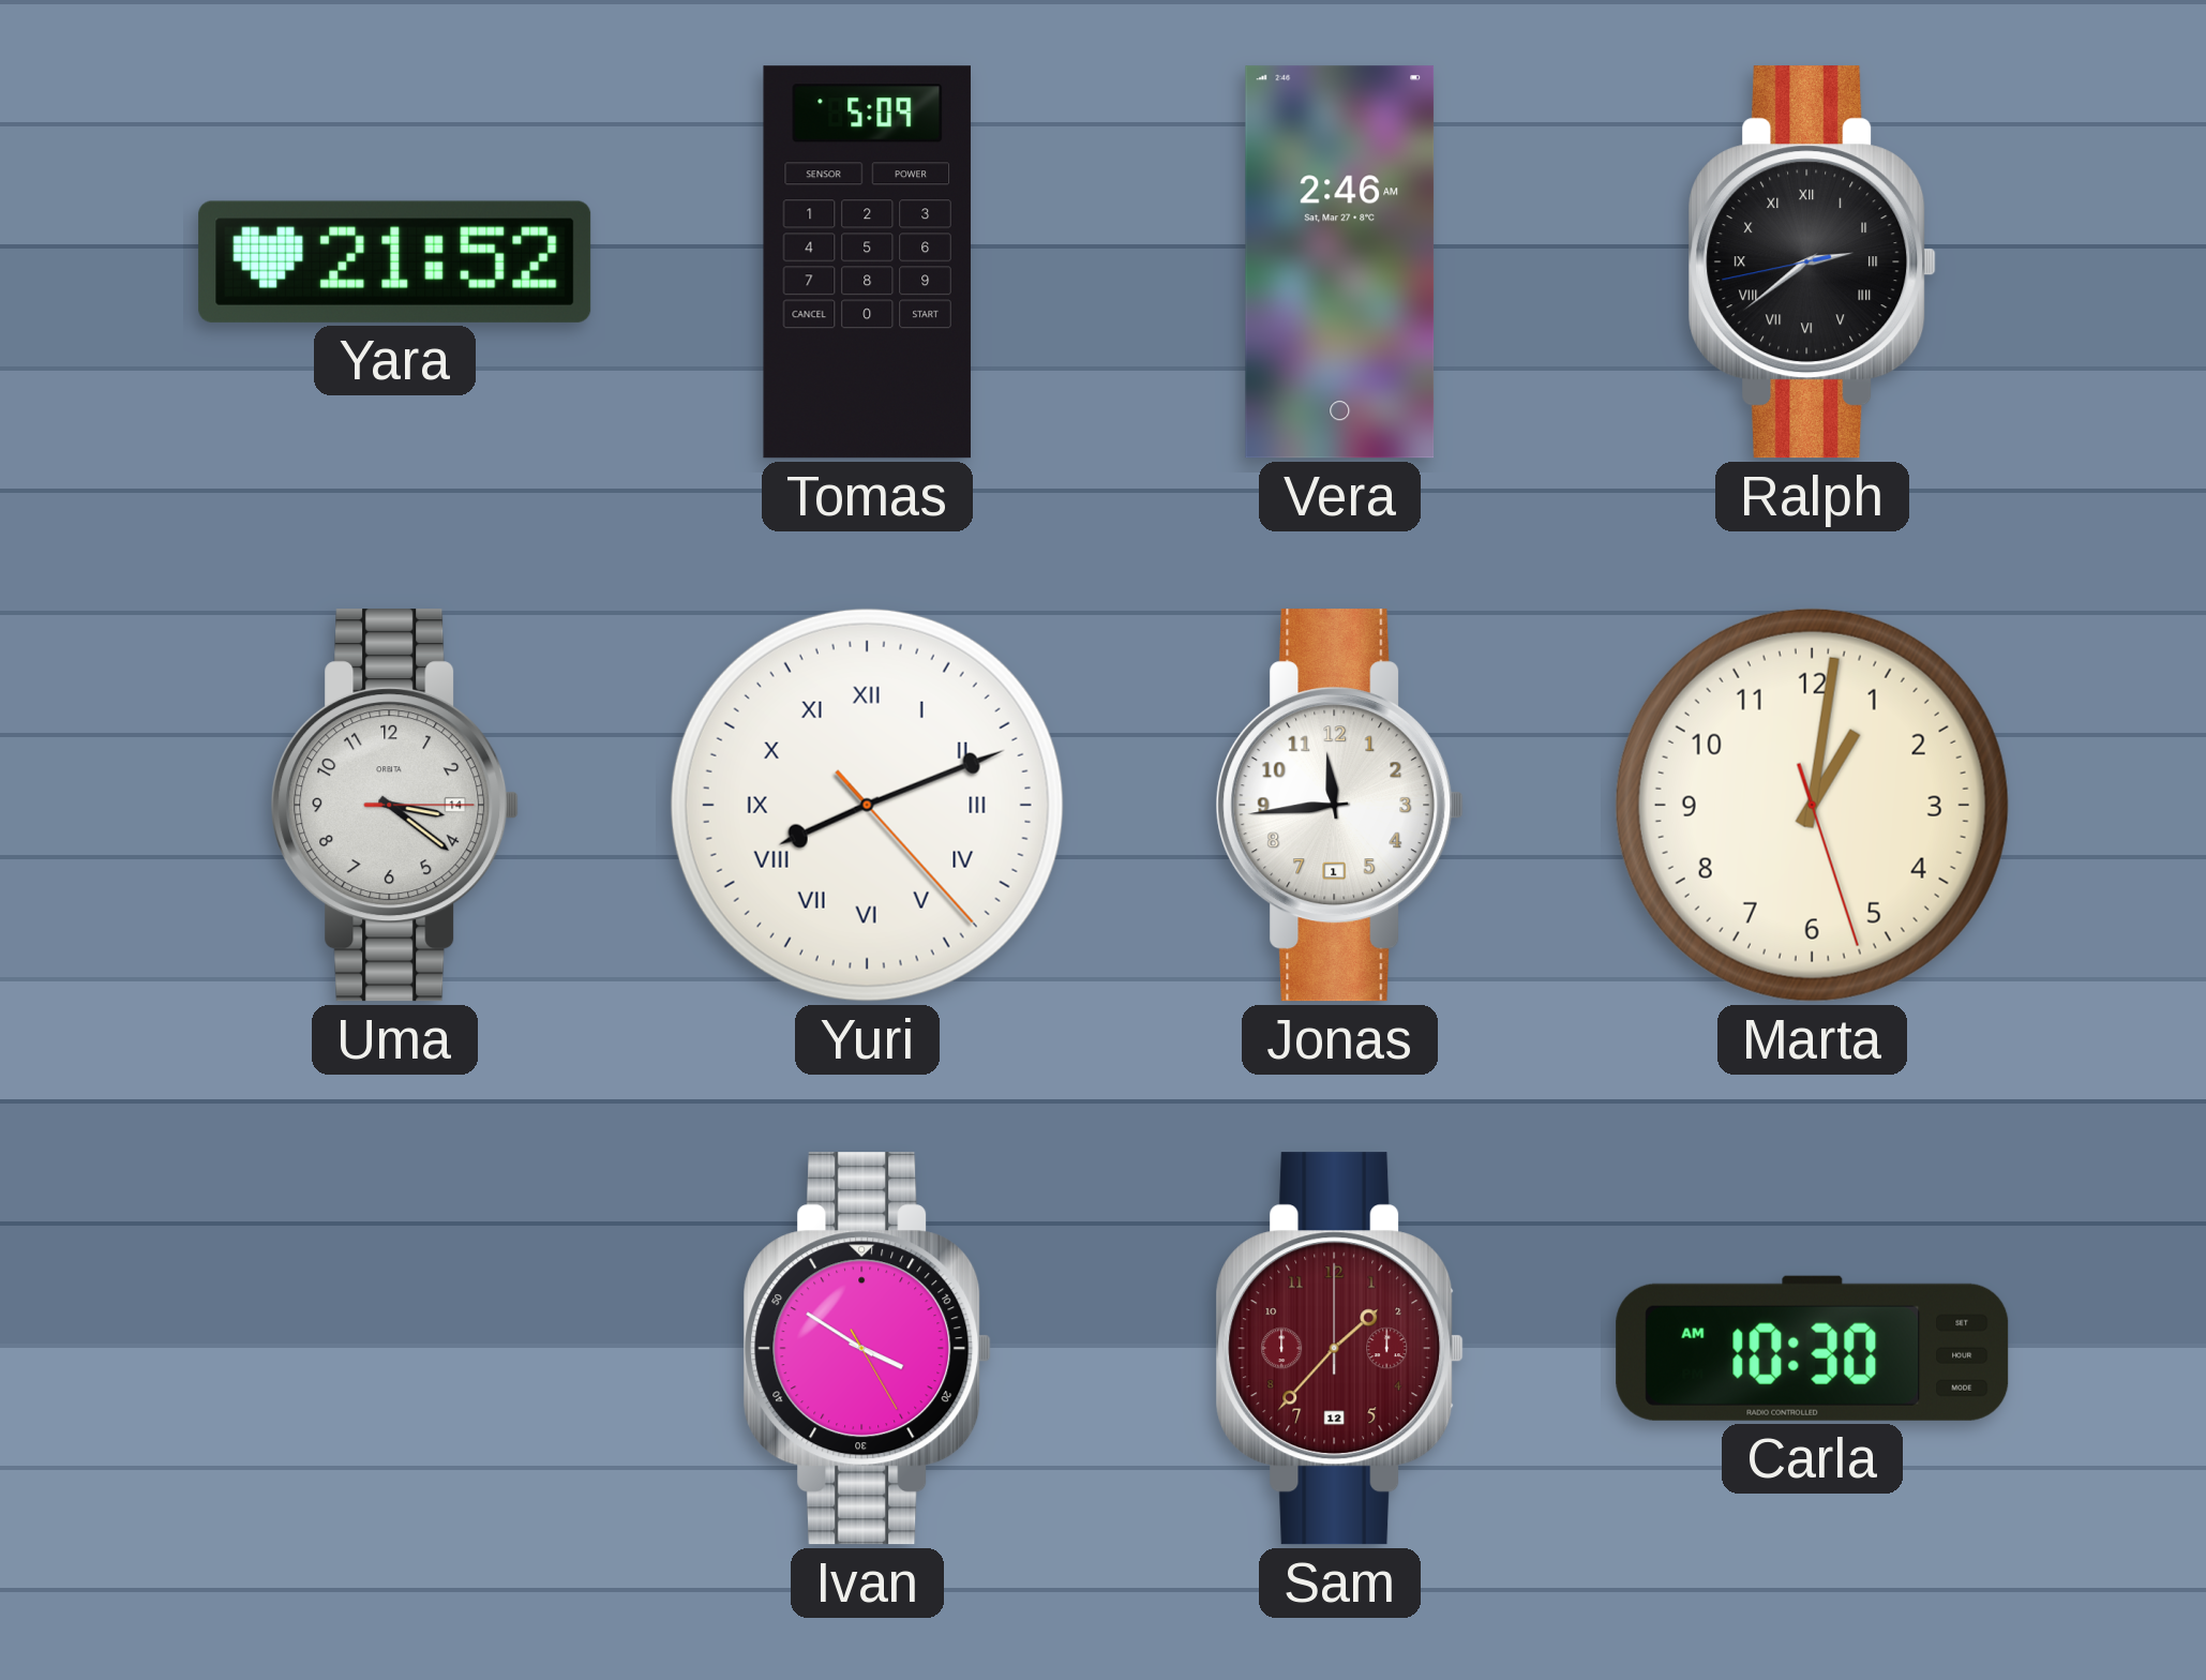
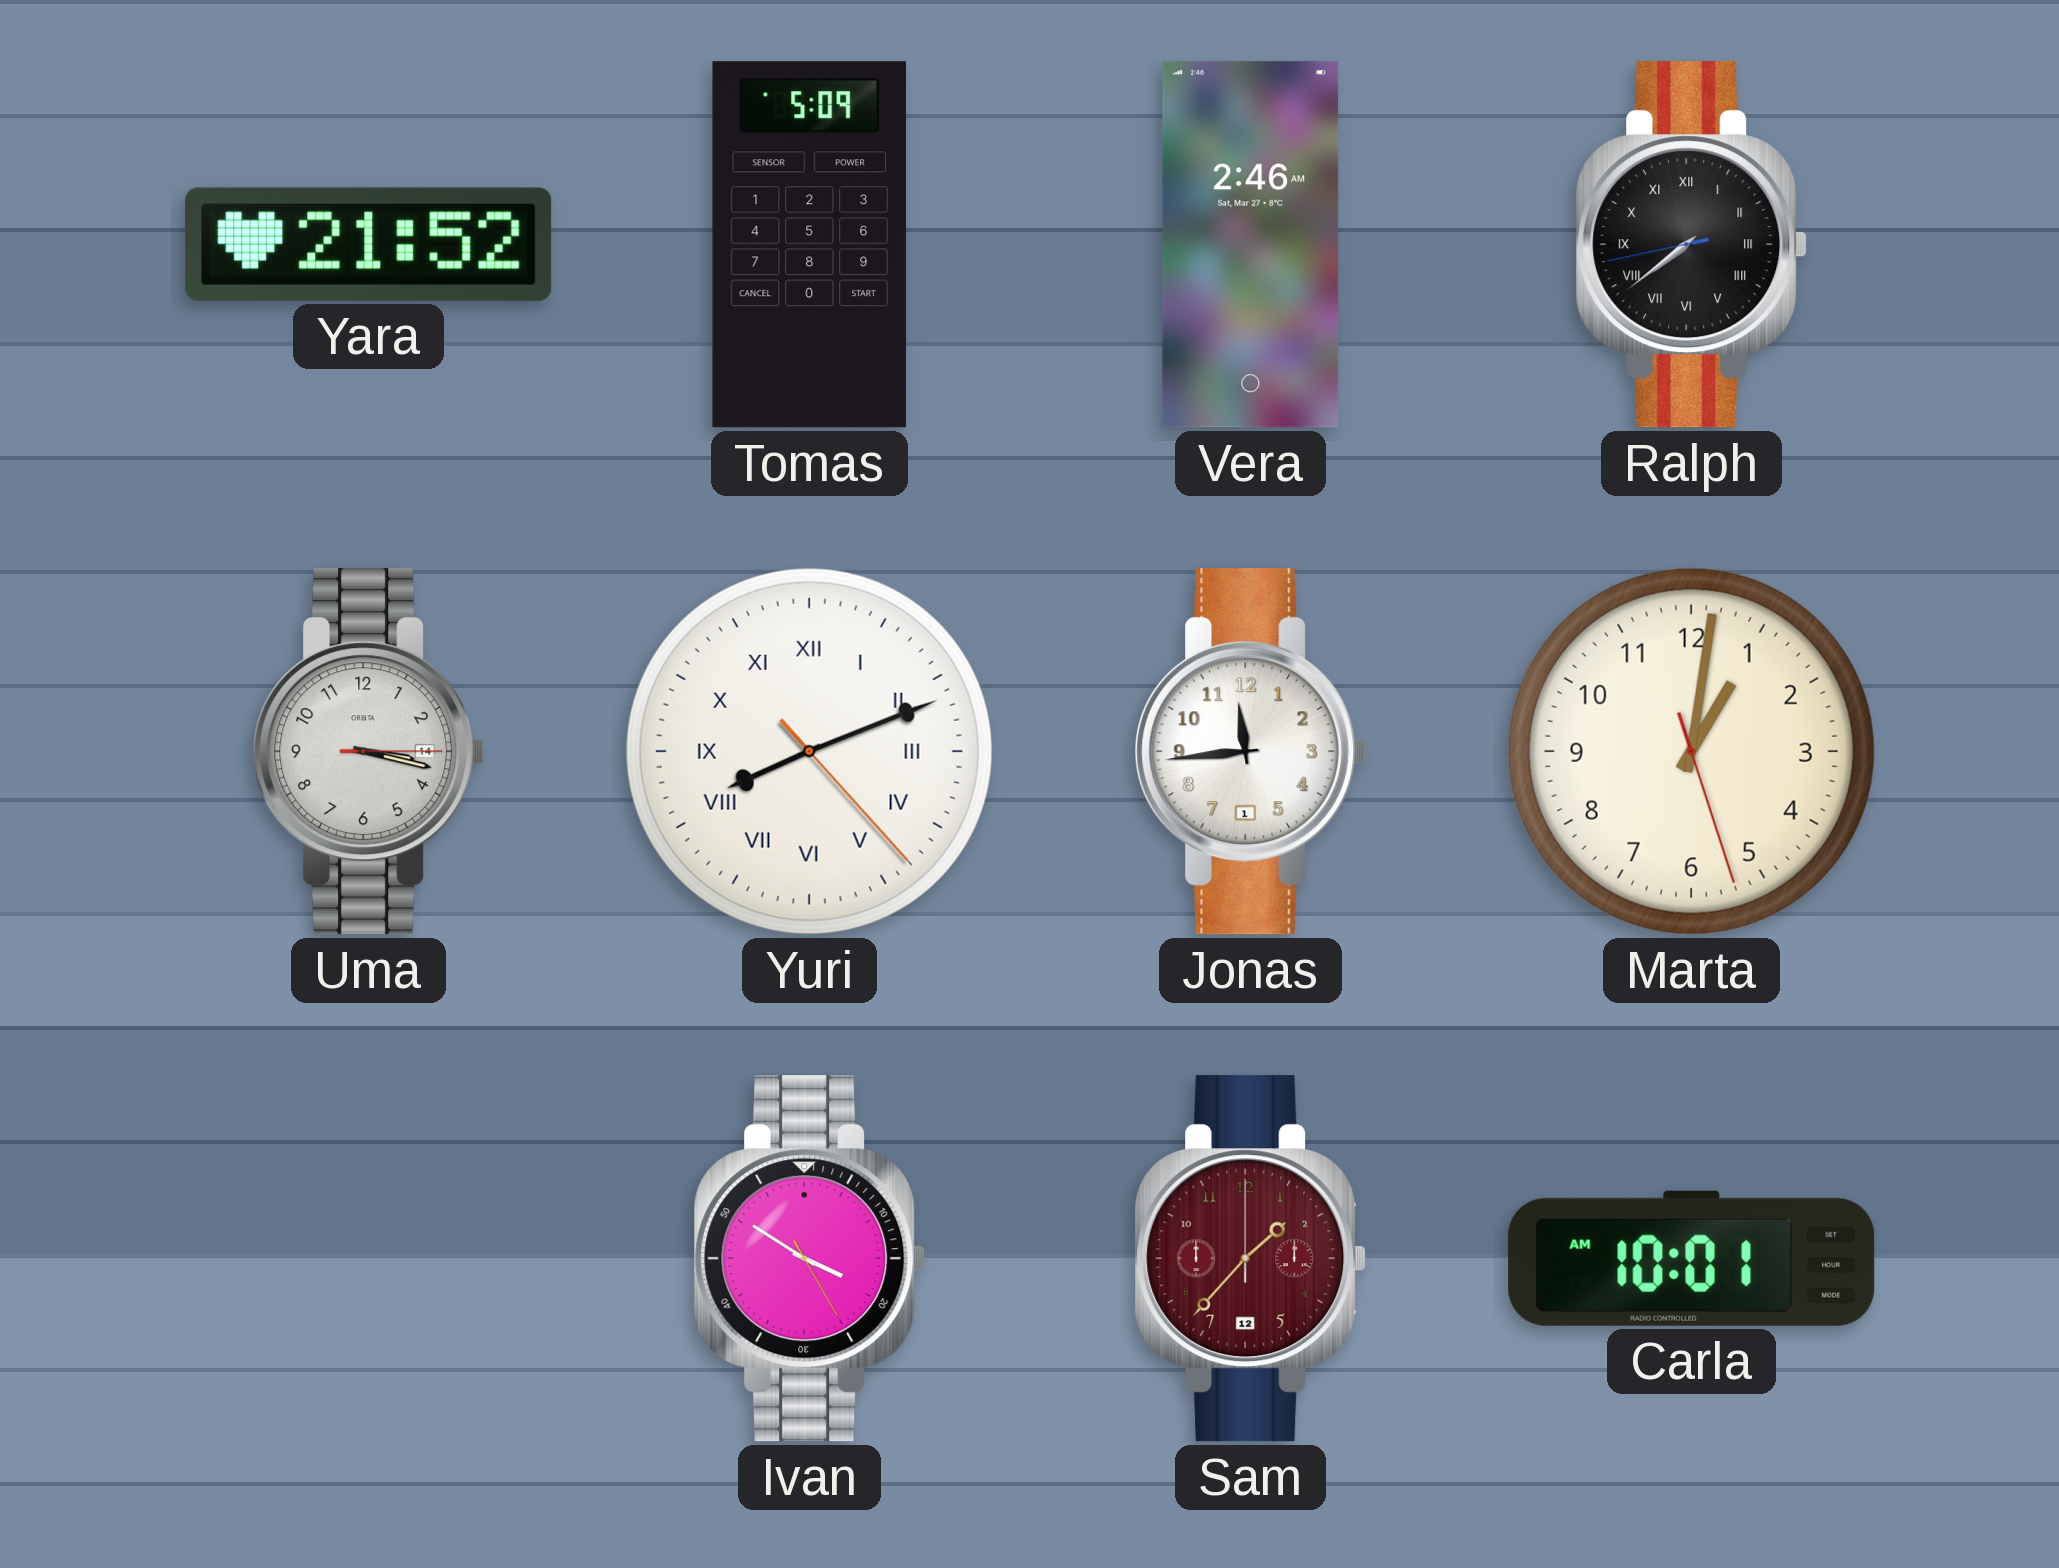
Ralph: 2:38 -> 7:38
Uma: 3:21 -> 3:17
Carla: 10:30 -> 10:01
